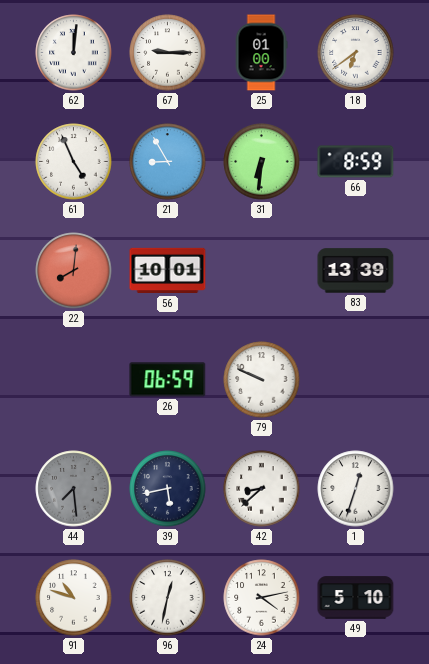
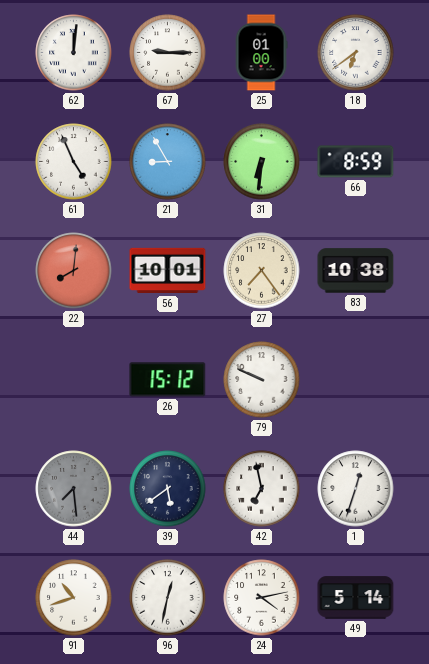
27: none -> 7:24
83: 13:39 -> 10:38
26: 06:59 -> 15:12
39: 5:43 -> 5:39
42: 8:38 -> 6:58
91: 10:48 -> 10:42
49: 5:10 -> 5:14
